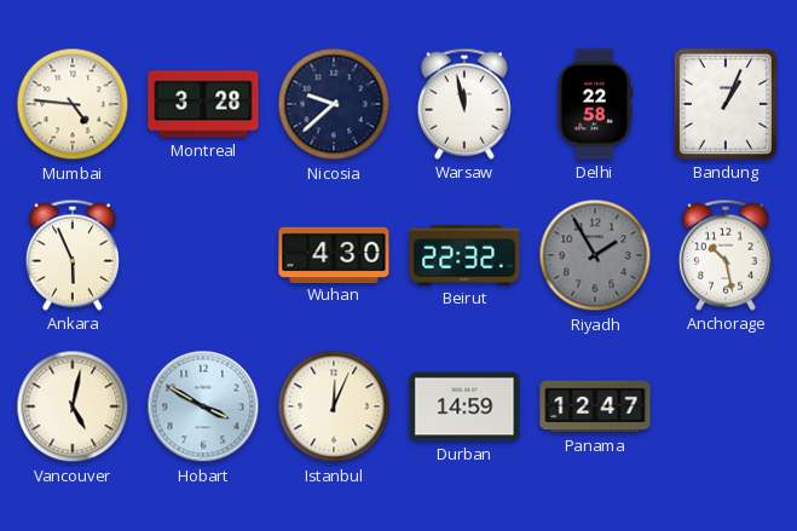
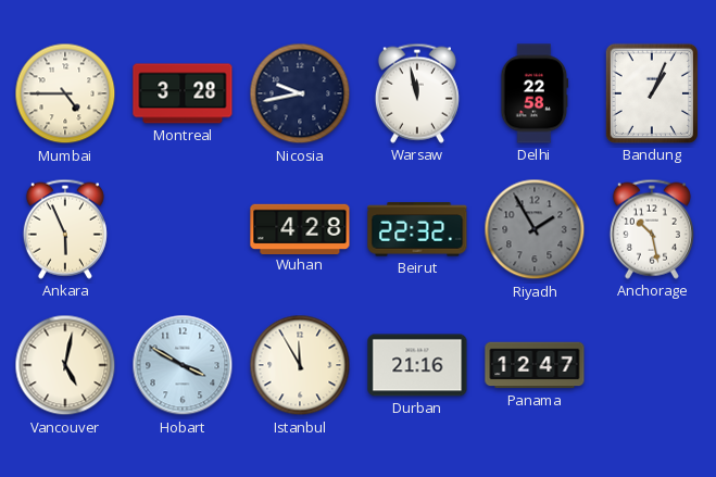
Mumbai: 4:46 -> 4:45
Nicosia: 9:38 -> 9:43
Wuhan: 4:30 -> 4:28
Istanbul: 12:04 -> 11:55
Durban: 14:59 -> 21:16
